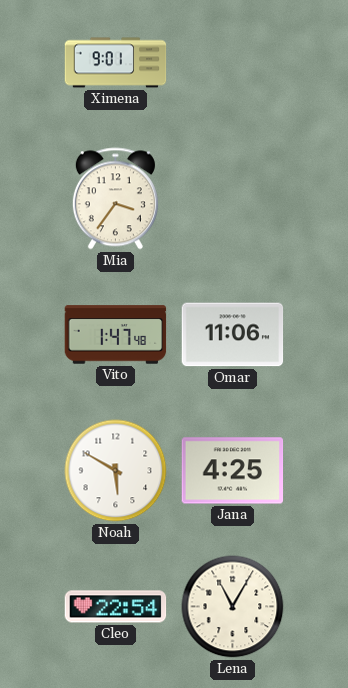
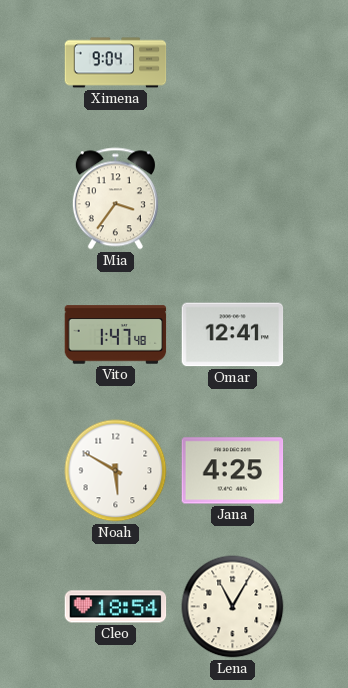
Ximena: 9:01 -> 9:04
Omar: 11:06 -> 12:41
Cleo: 22:54 -> 18:54
